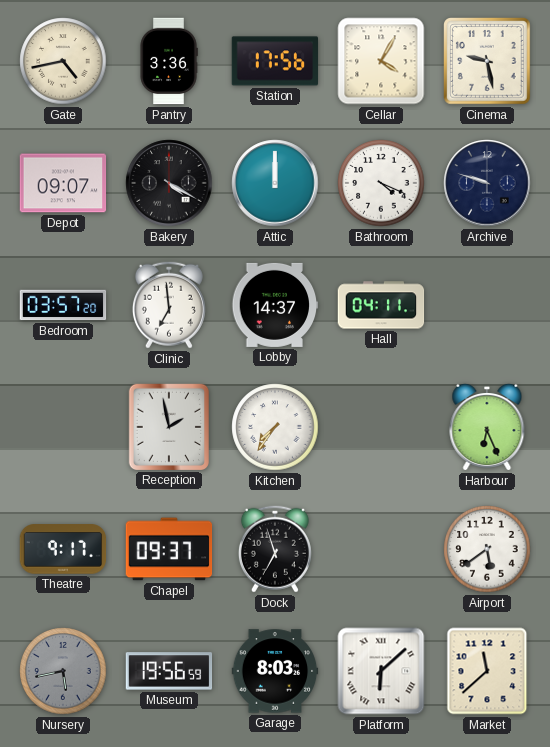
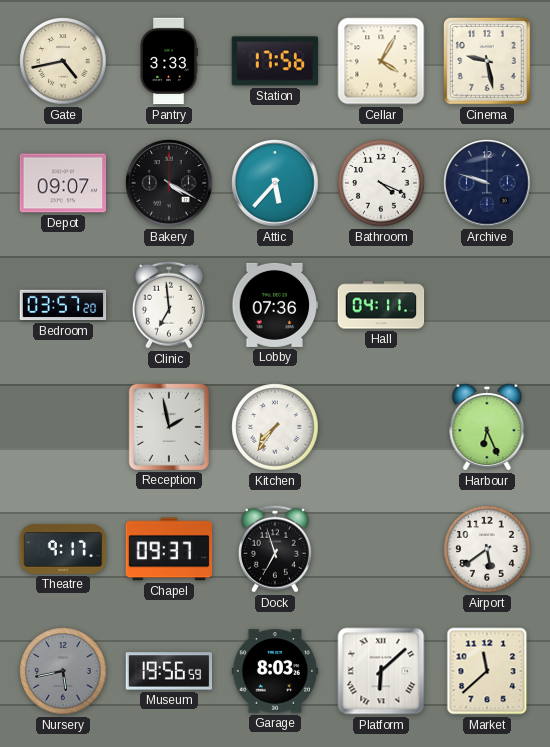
Pantry: 3:36 -> 3:33
Attic: 12:00 -> 5:37
Lobby: 14:37 -> 07:36
